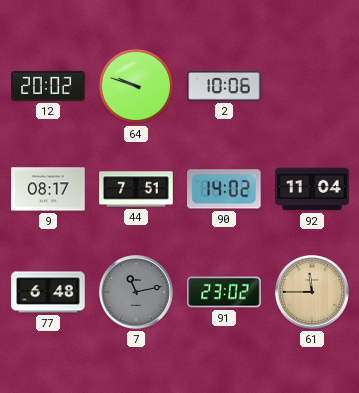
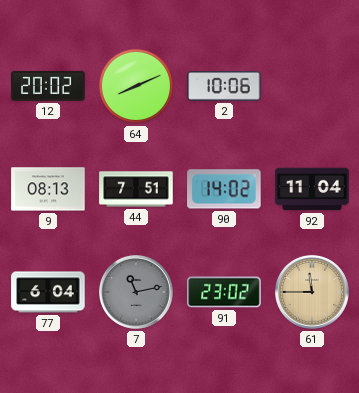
64: 9:48 -> 8:11
9: 08:17 -> 08:13
77: 6:48 -> 6:04
